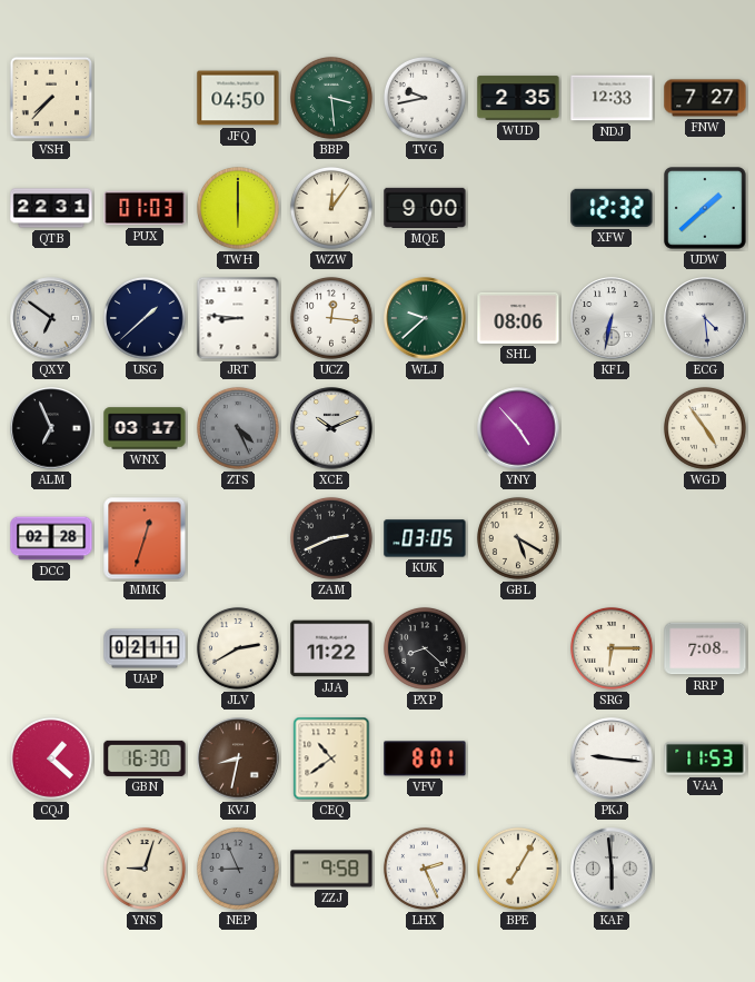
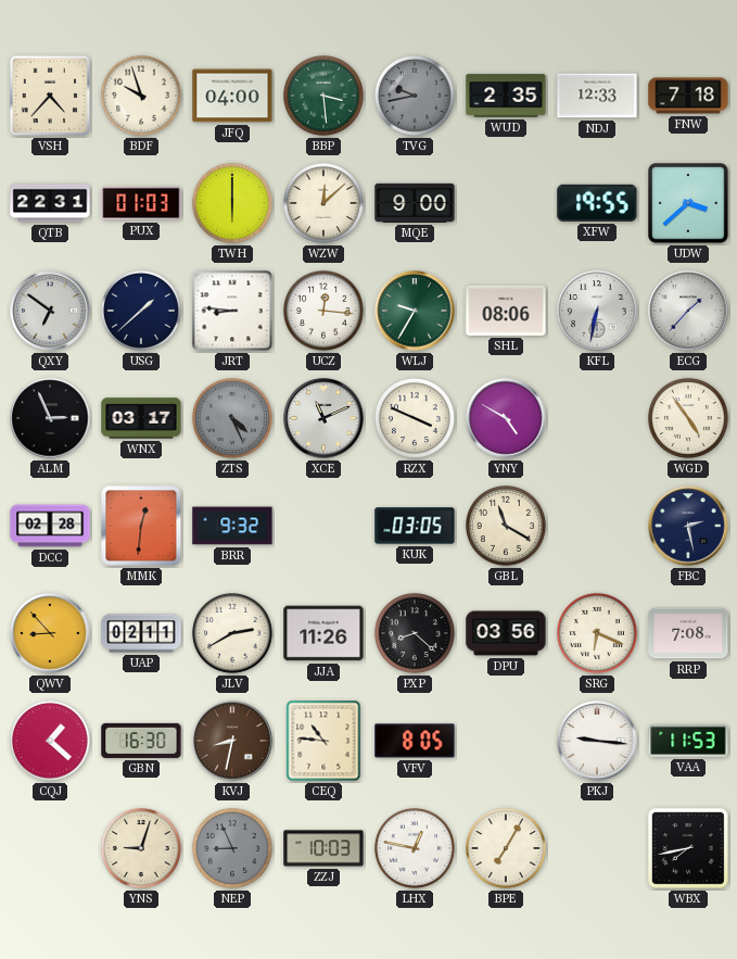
VSH: 7:37 -> 4:37
BDF: none -> 9:57
JFQ: 04:50 -> 04:00
TVG dial: white -> grey
FNW: 7:27 -> 7:18
WZW: 12:06 -> 12:08
XFW: 12:32 -> 19:55
UDW: 1:38 -> 3:38
WLJ: 9:38 -> 9:35
ECG: 4:29 -> 1:37
ALM: 6:56 -> 2:56
XCE: 10:11 -> 11:11
RZX: none -> 3:49
YNY: 4:53 -> 4:50
MMK: 12:33 -> 12:31
BRR: none -> 9:32
ZAM: 2:41 -> none
GBL: 5:20 -> 11:20
FBC: none -> 2:28
QWV: none -> 8:53
JJA: 11:22 -> 11:26
DPU: none -> 03:56
SRG: 6:15 -> 6:19
CEQ: 10:39 -> 10:46
VFV: 8:01 -> 8:05
ZZJ: 9:58 -> 10:03
LHX: 2:26 -> 12:47
KAF: 5:59 -> none
WBX: none -> 7:43
